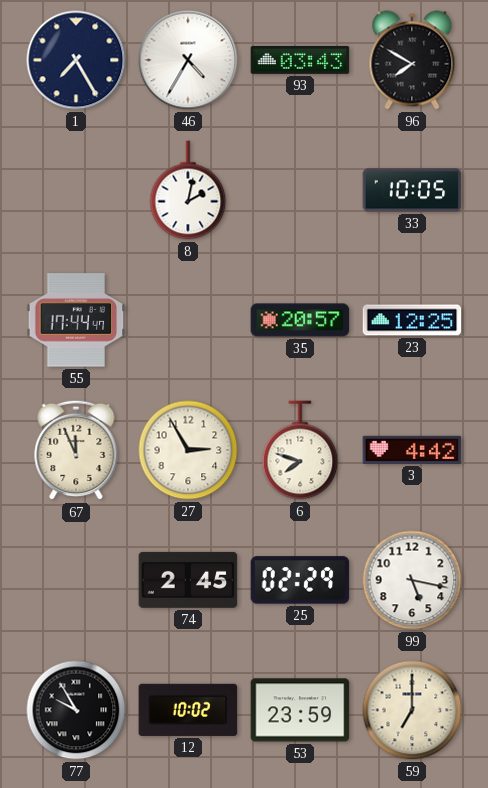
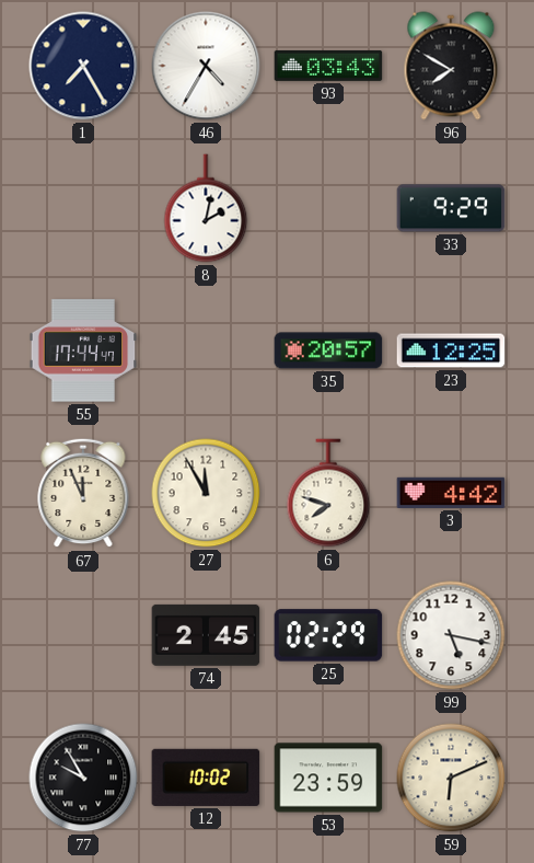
33: 10:05 -> 9:29
27: 2:55 -> 11:55
59: 7:00 -> 6:11
